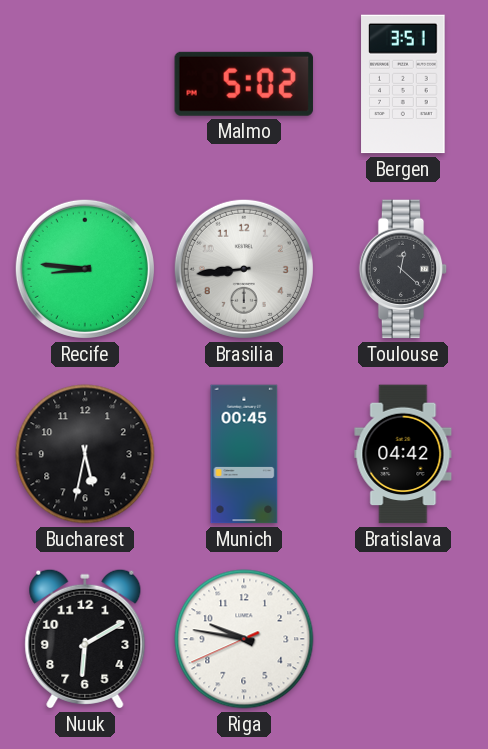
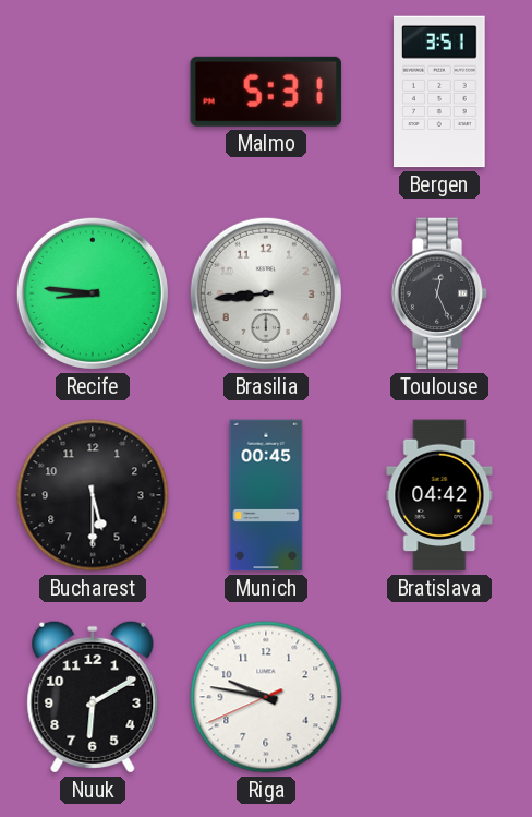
Malmo: 5:02 -> 5:31
Toulouse: 12:22 -> 12:26
Bucharest: 5:32 -> 5:30
